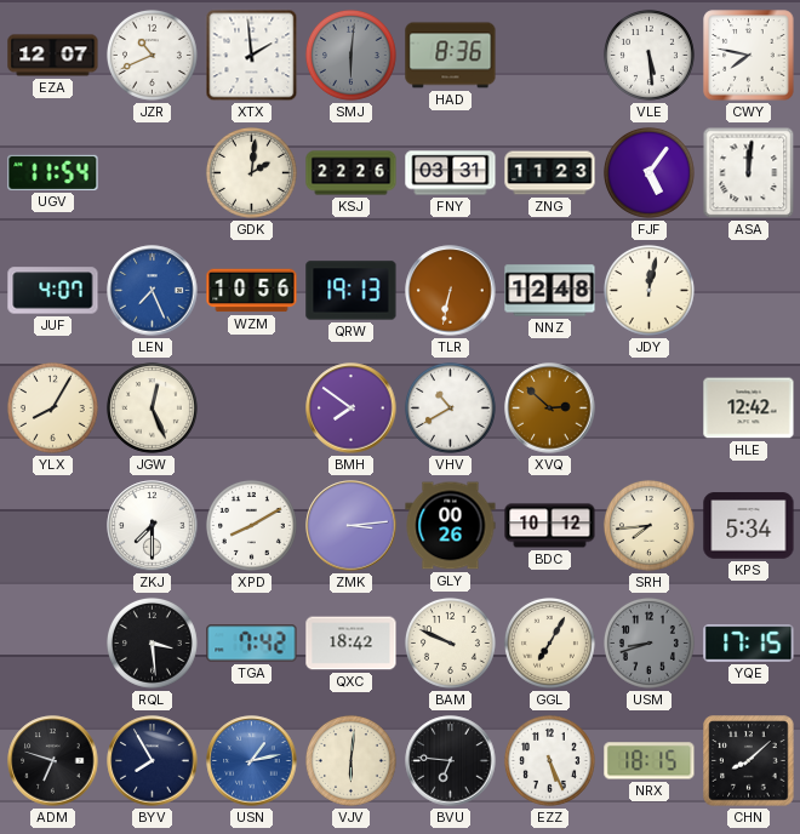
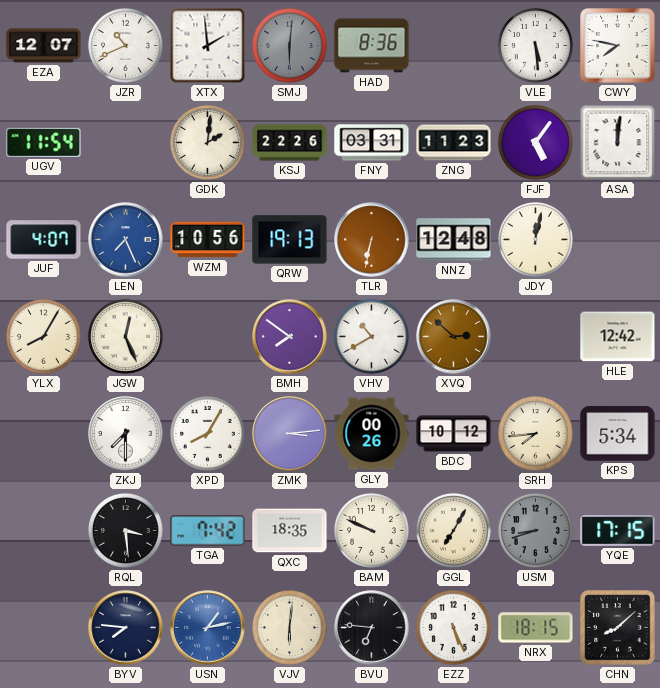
XPD: 8:10 -> 8:05
QXC: 18:42 -> 18:35
ADM: 6:48 -> none
BYV: 7:55 -> 7:46
